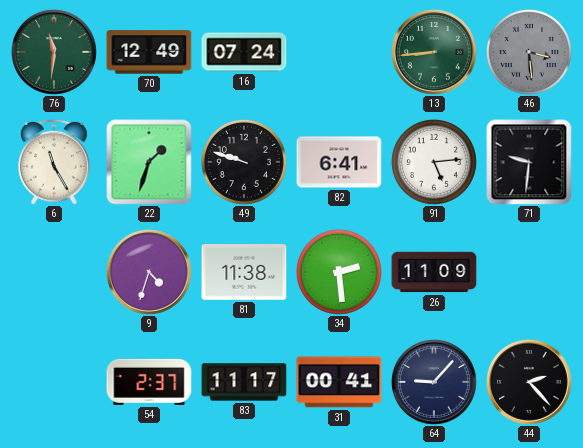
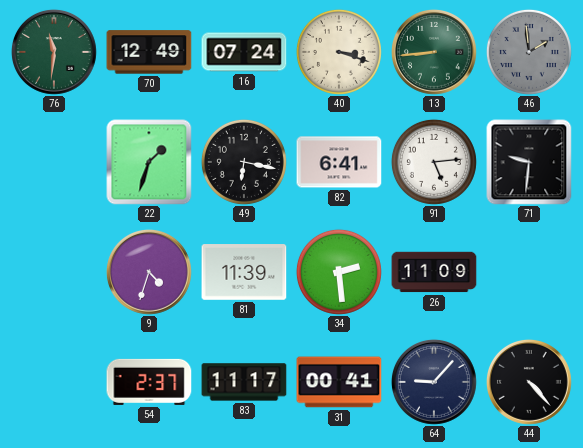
40: none -> 3:18
46: 3:29 -> 1:59
6: 11:25 -> none
49: 9:48 -> 6:17
81: 11:38 -> 11:39
44: 2:23 -> 4:23
